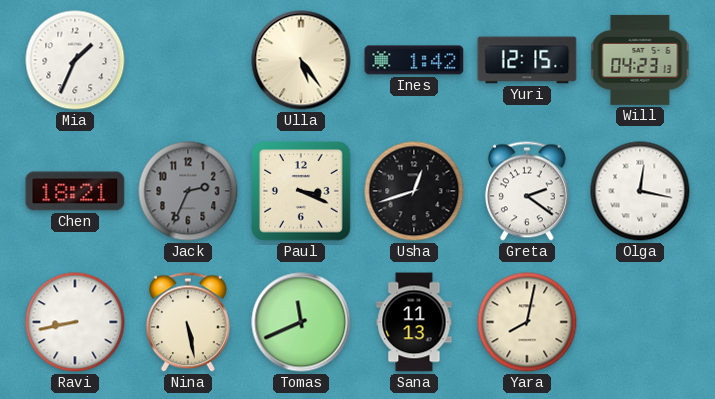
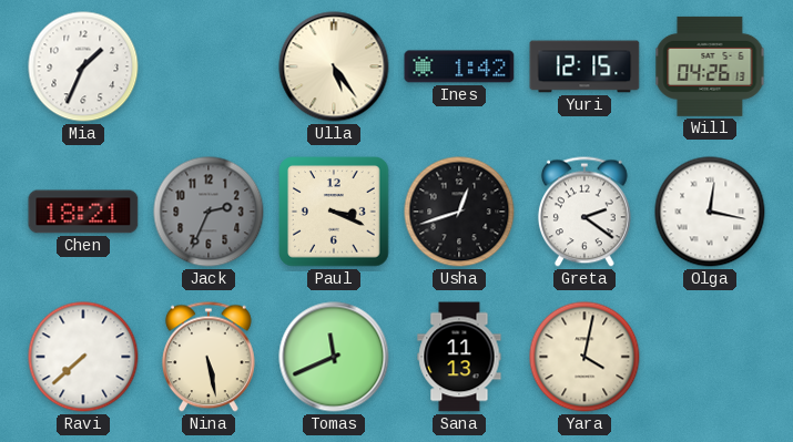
Will: 04:23 -> 04:26
Ravi: 8:43 -> 7:38
Yara: 8:02 -> 4:02
